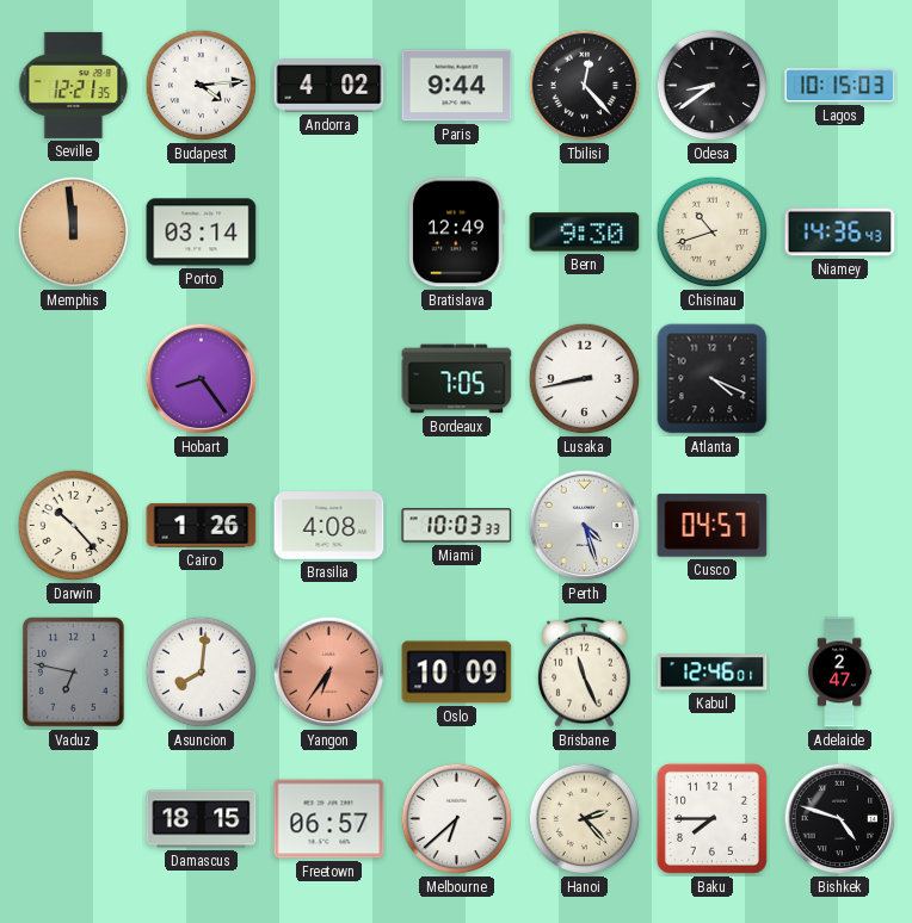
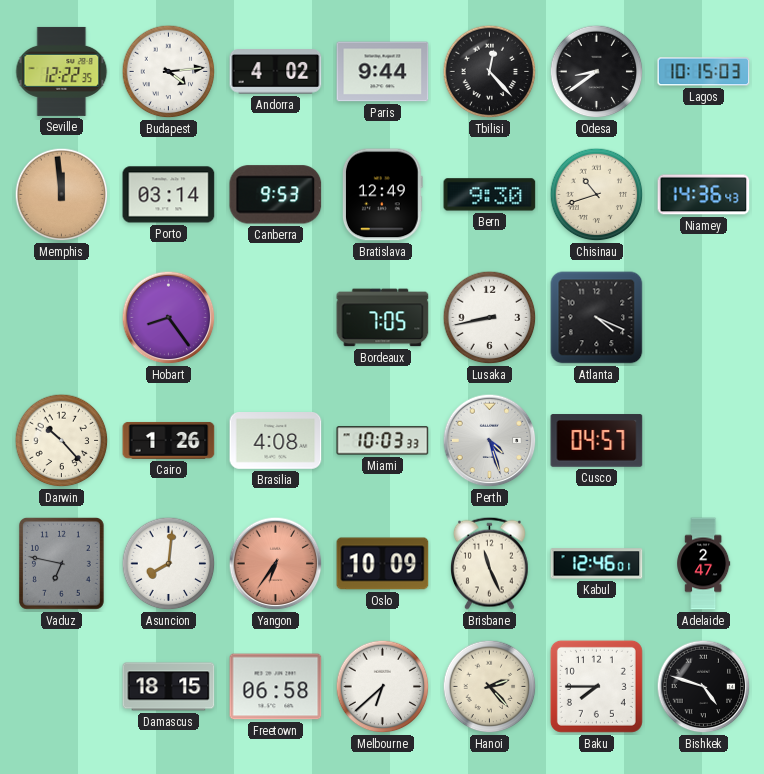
Seville: 12:21 -> 12:22
Canberra: none -> 9:53
Freetown: 06:57 -> 06:58
